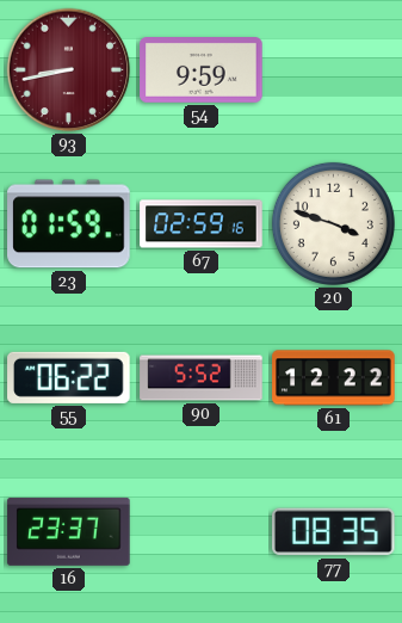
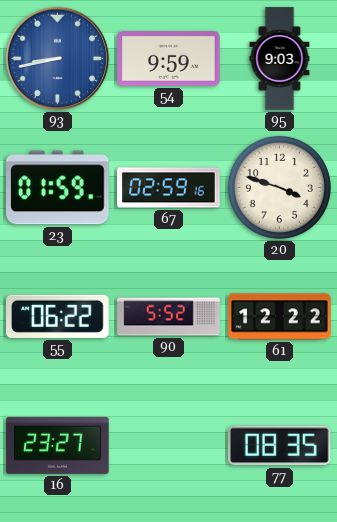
93 dial: burgundy -> blue
95: none -> 9:03
16: 23:37 -> 23:27
